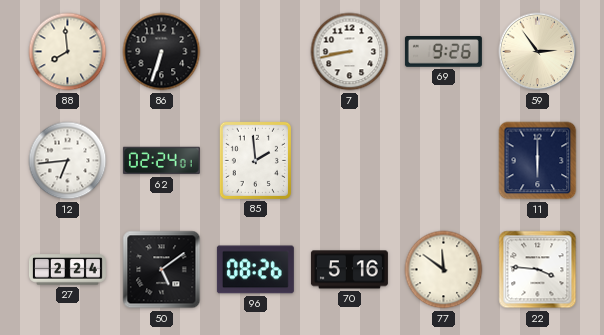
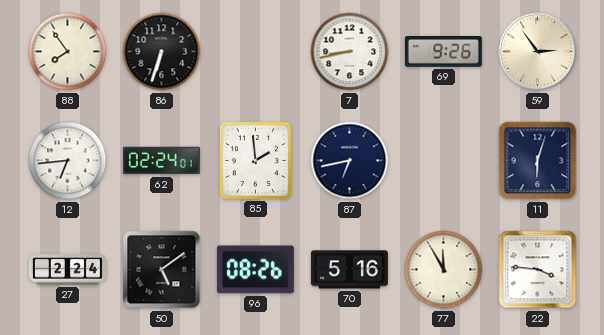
88: 7:59 -> 7:54
87: none -> 6:43
11: 6:00 -> 6:03
77: 11:51 -> 11:55
